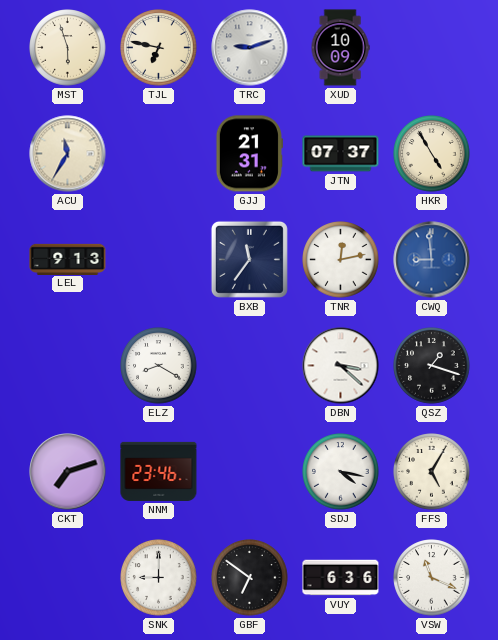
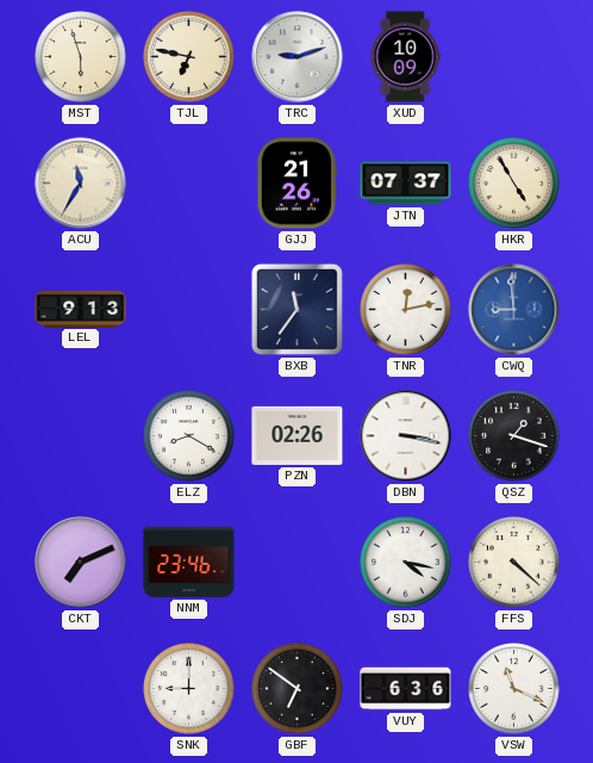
GJJ: 21:31 -> 21:26
PZN: none -> 02:26
DBN: 3:22 -> 3:17
CKT: 7:12 -> 7:11
FFS: 5:05 -> 4:22
